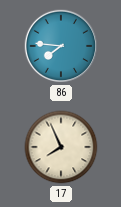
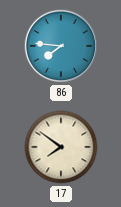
17: 7:56 -> 7:51
